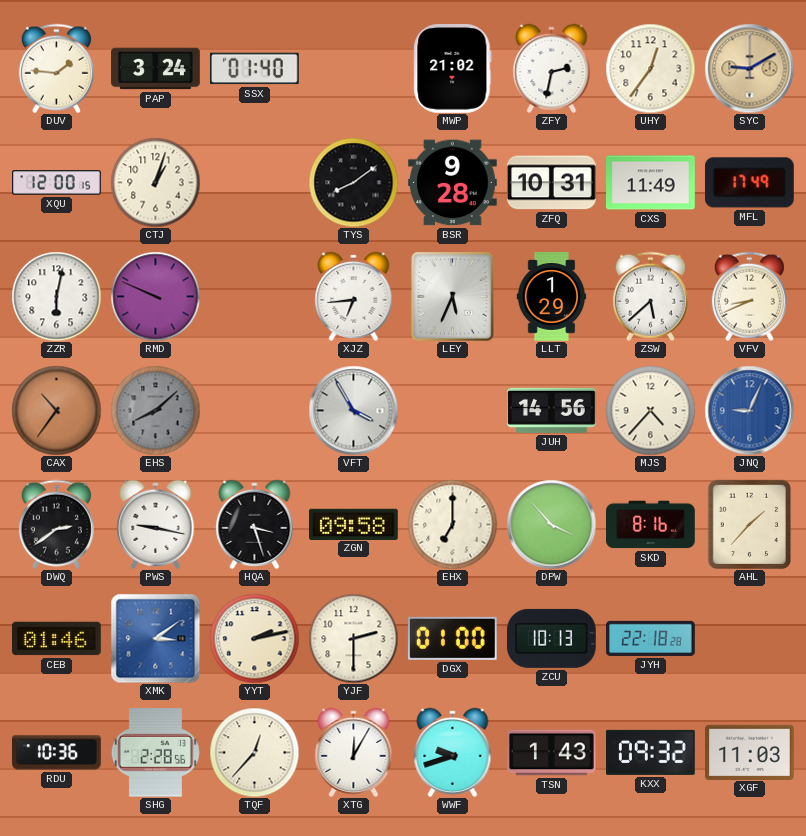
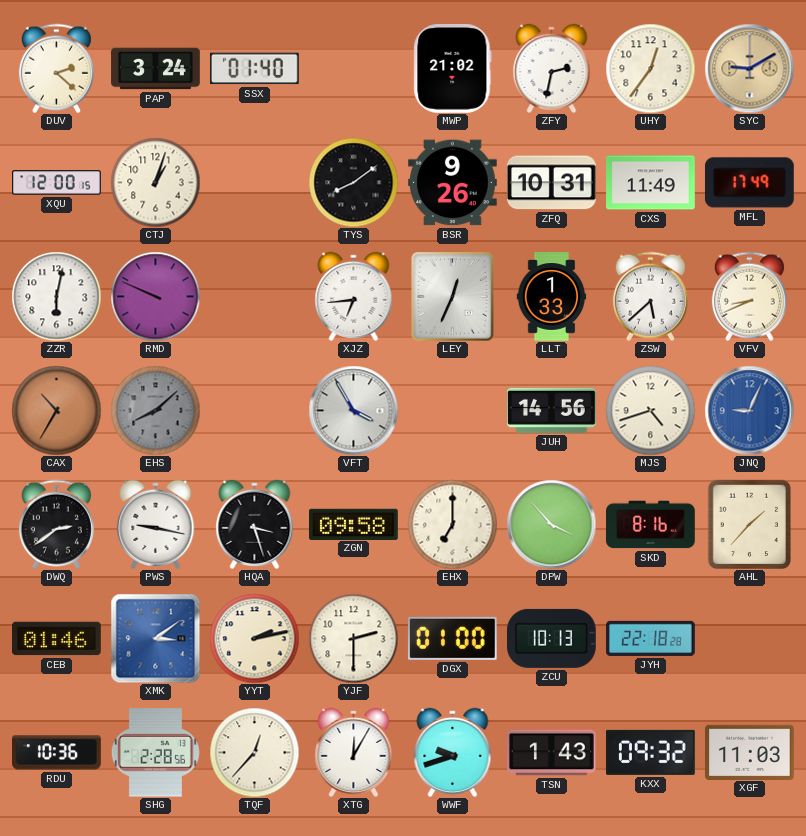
DUV: 1:46 -> 2:22
BSR: 9:28 -> 9:26
LEY: 5:34 -> 12:34
LLT: 1:29 -> 1:33
CAX: 10:36 -> 10:35
MJS: 4:37 -> 4:42
